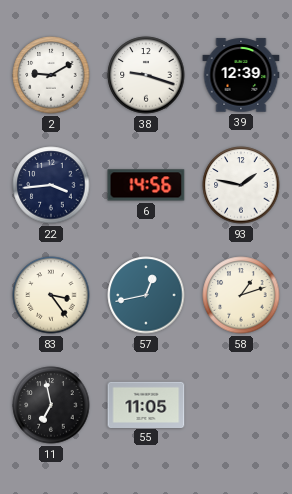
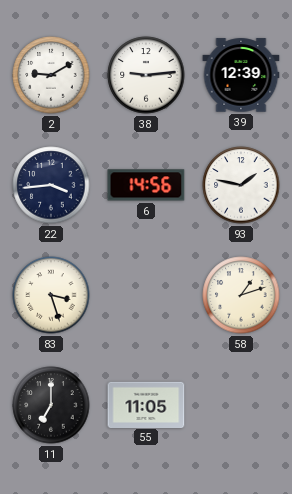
38: 9:18 -> 9:14
83: 3:24 -> 3:27
57: 12:43 -> none
11: 6:58 -> 7:00
